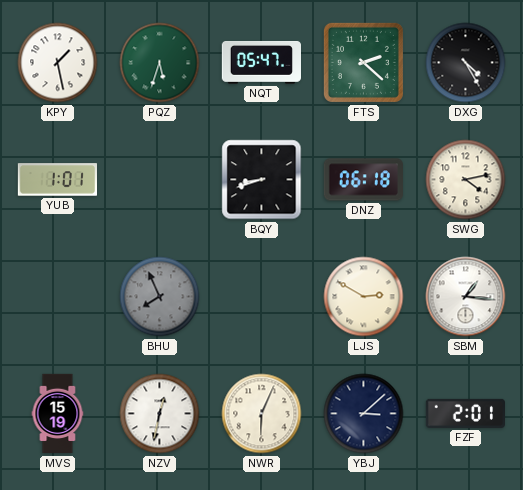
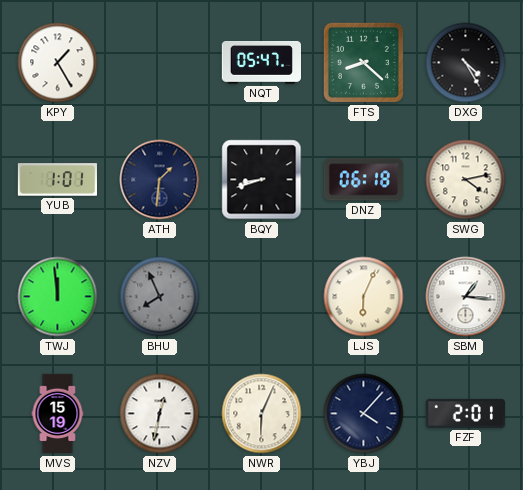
KPY: 1:28 -> 1:25
PQZ: 5:33 -> none
FTS: 2:22 -> 8:22
ATH: none -> 1:31
TWJ: none -> 11:59
LJS: 2:50 -> 6:04
YBJ: 3:08 -> 4:07
